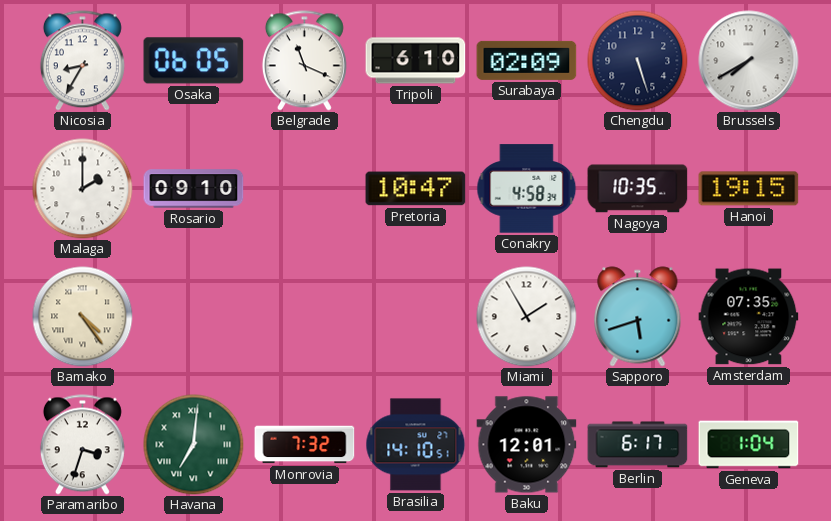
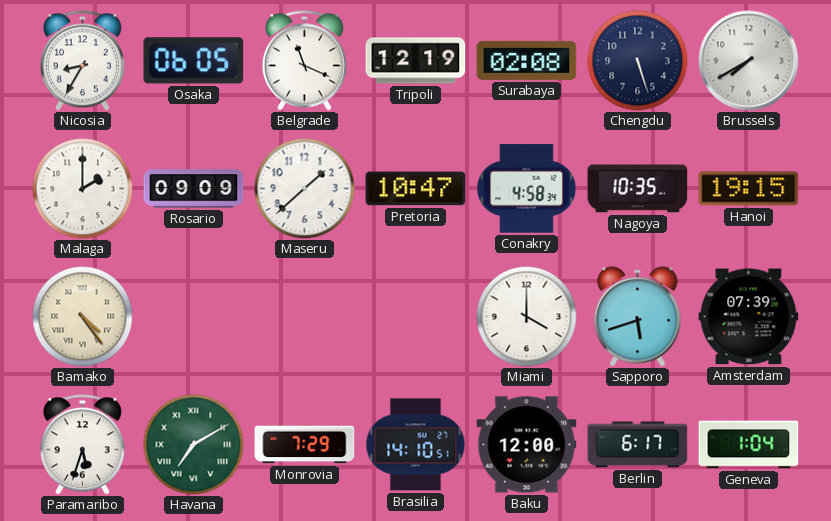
Tripoli: 6:10 -> 12:19
Surabaya: 02:09 -> 02:08
Rosario: 09:10 -> 09:09
Maseru: none -> 1:38
Miami: 1:55 -> 4:00
Amsterdam: 07:35 -> 07:39
Paramaribo: 3:33 -> 5:33
Havana: 7:01 -> 7:10
Monrovia: 7:32 -> 7:29
Baku: 12:01 -> 12:00
